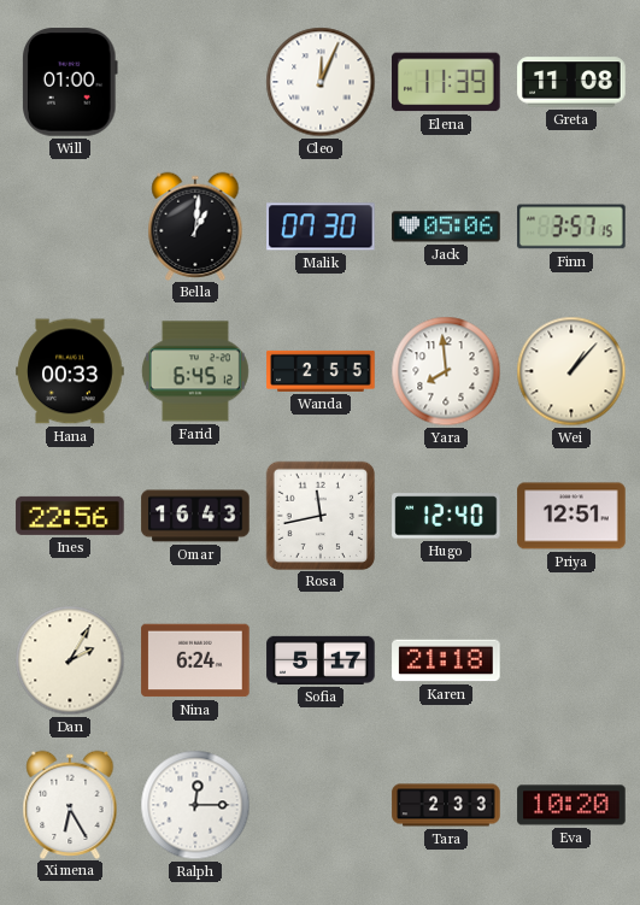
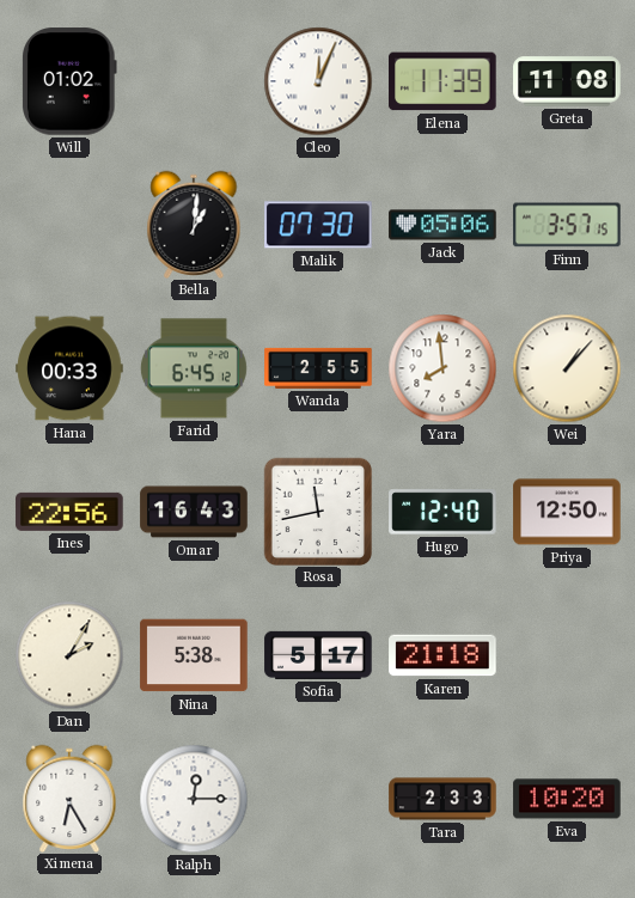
Will: 01:00 -> 01:02
Priya: 12:51 -> 12:50
Nina: 6:24 -> 5:38
